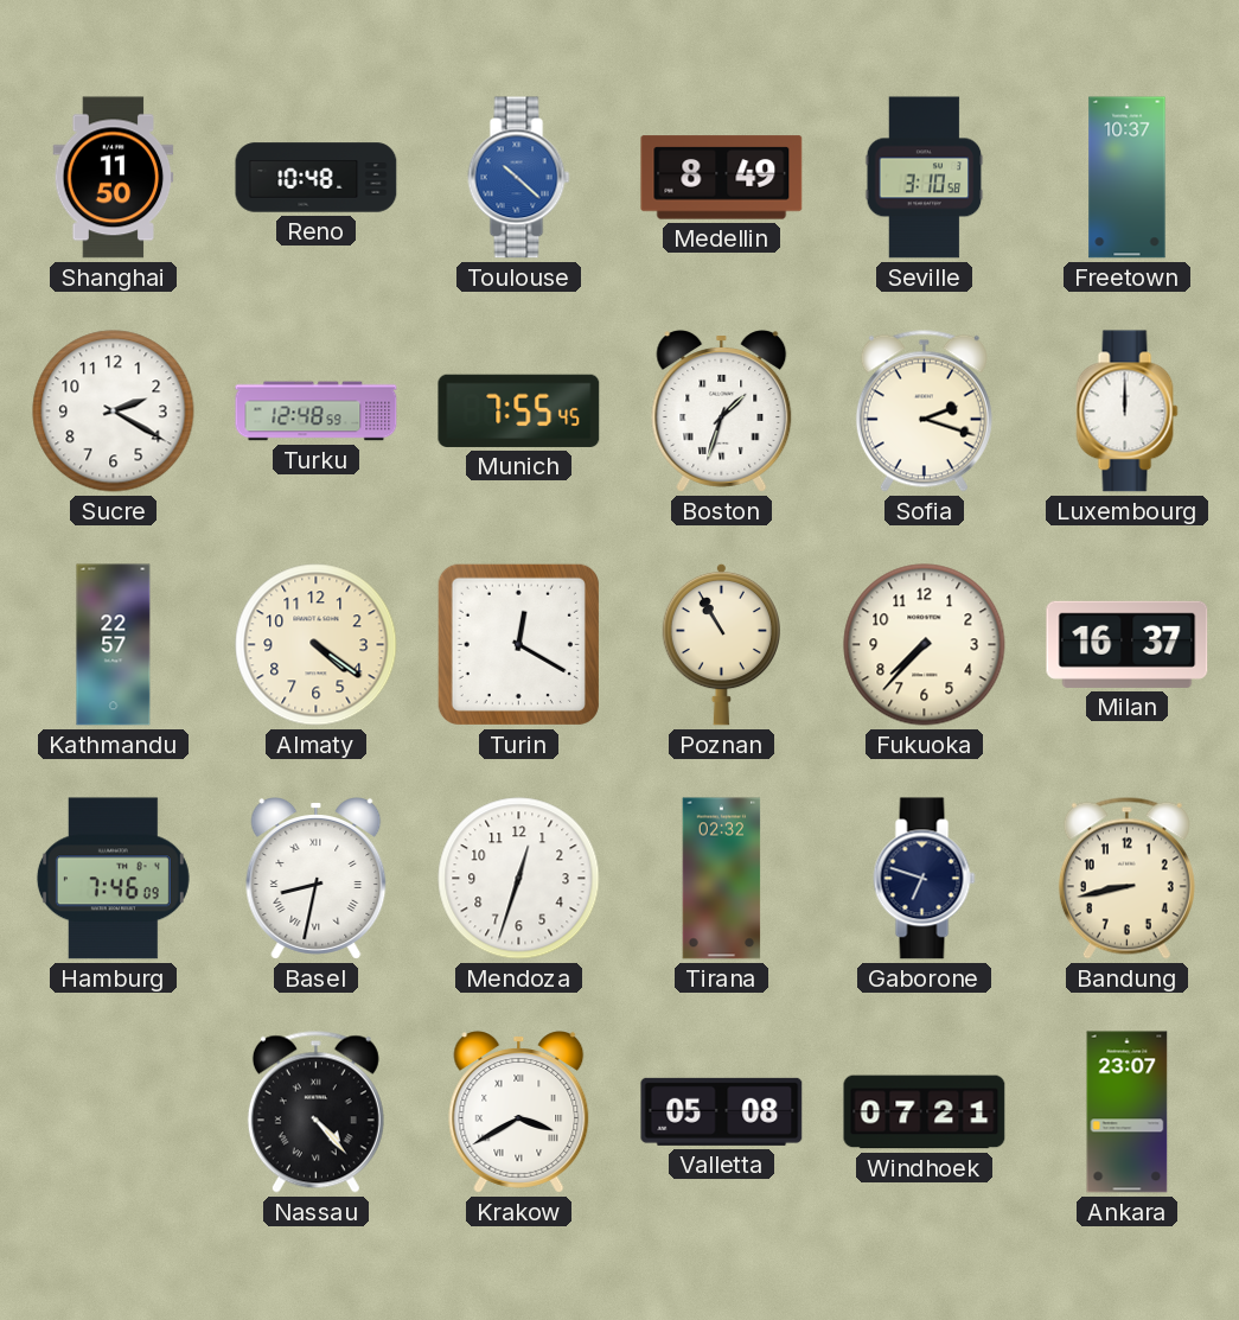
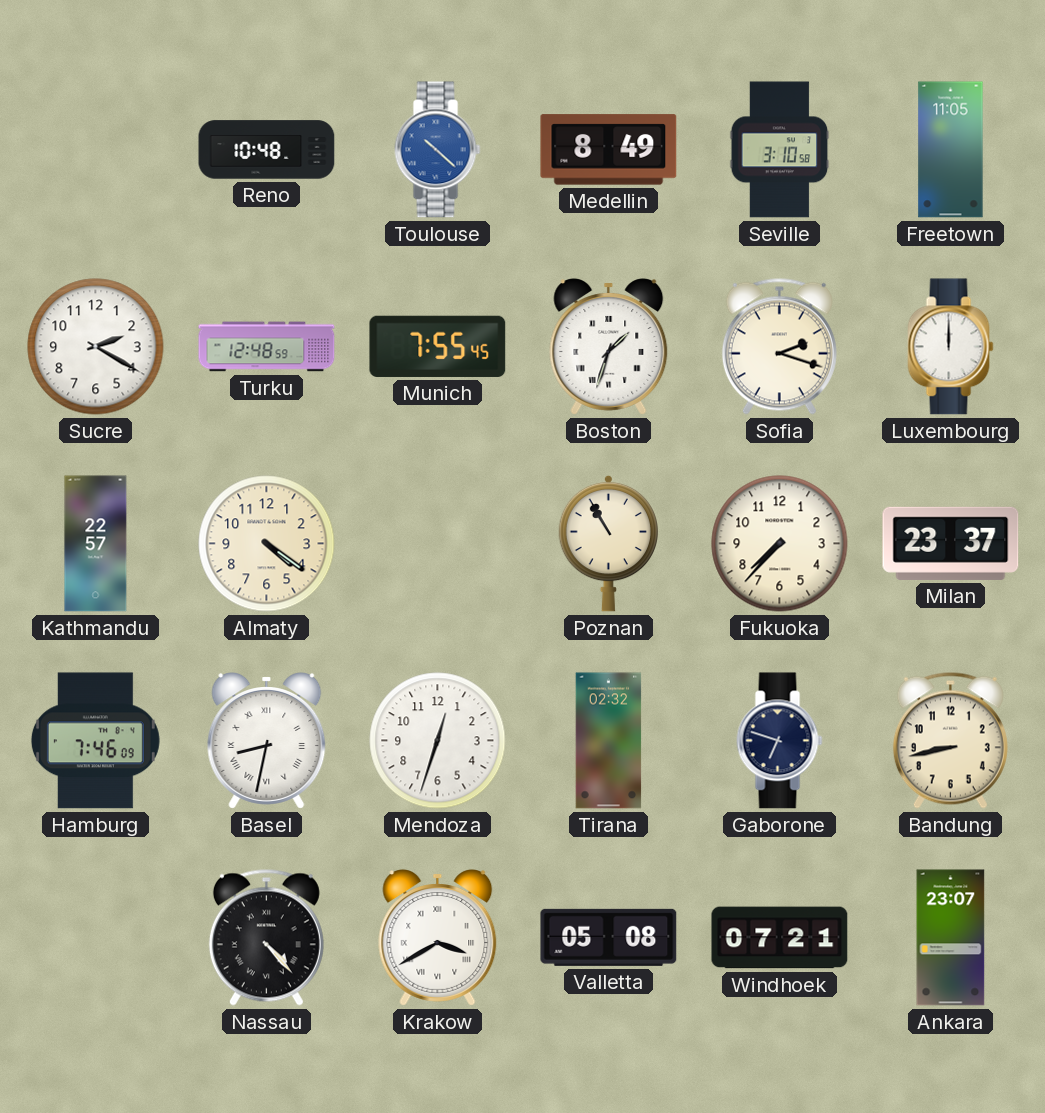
Shanghai: 11:50 -> none
Freetown: 10:37 -> 11:05
Turin: 12:20 -> none
Milan: 16:37 -> 23:37
